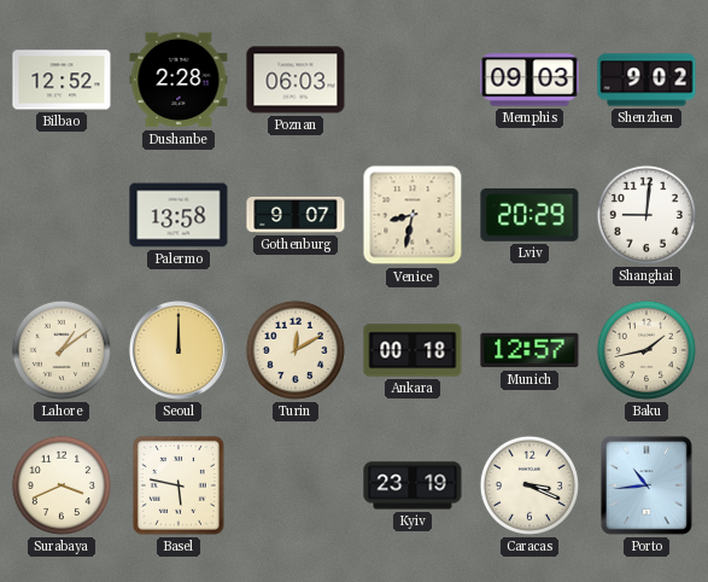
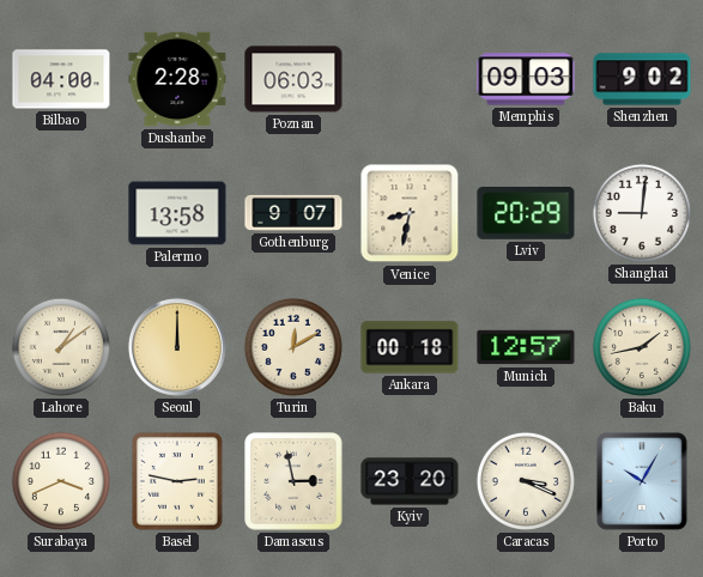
Bilbao: 12:52 -> 04:00
Basel: 5:47 -> 2:47
Damascus: none -> 2:58
Kyiv: 23:19 -> 23:20
Porto: 10:44 -> 10:05
